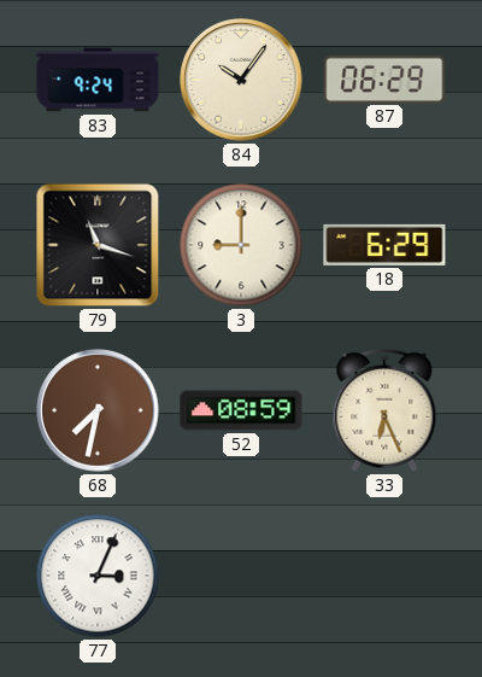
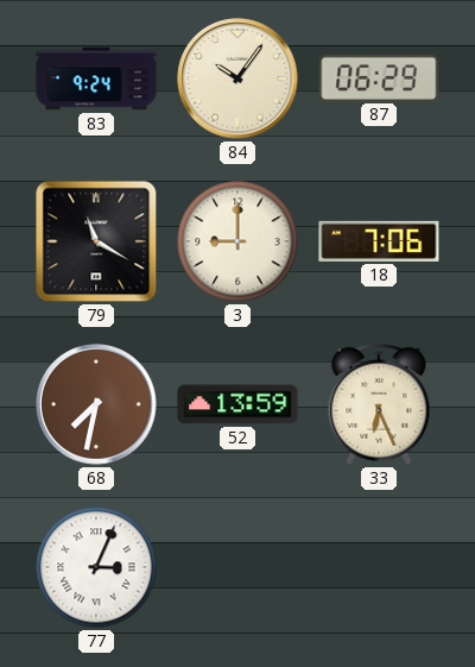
79: 11:18 -> 11:20
18: 6:29 -> 7:06
52: 08:59 -> 13:59
